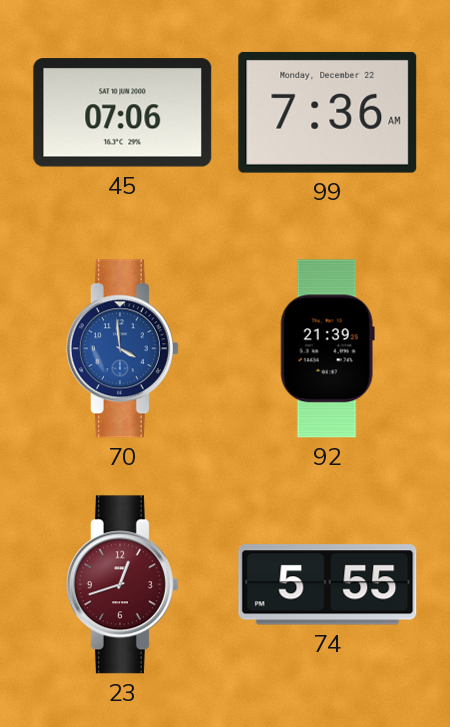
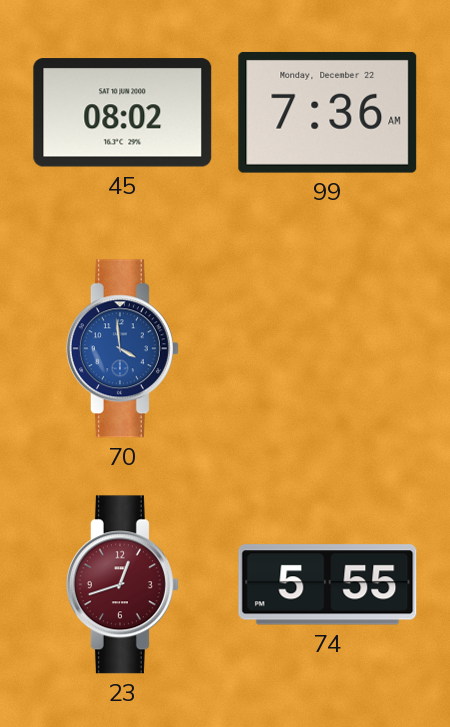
45: 07:06 -> 08:02
92: 21:39 -> none
